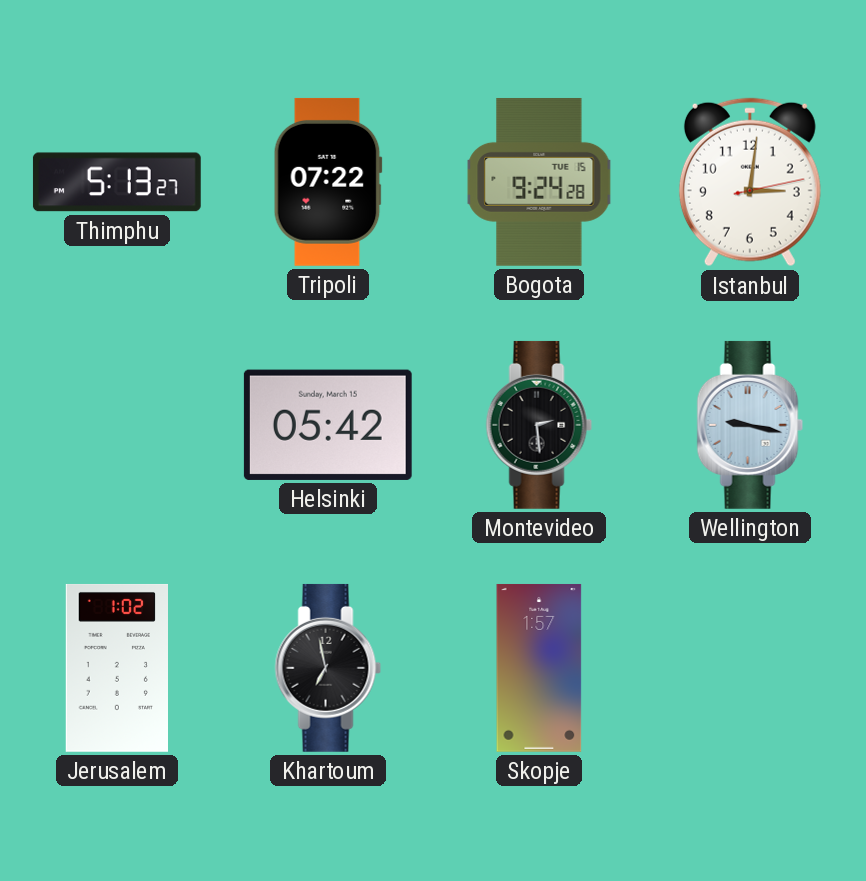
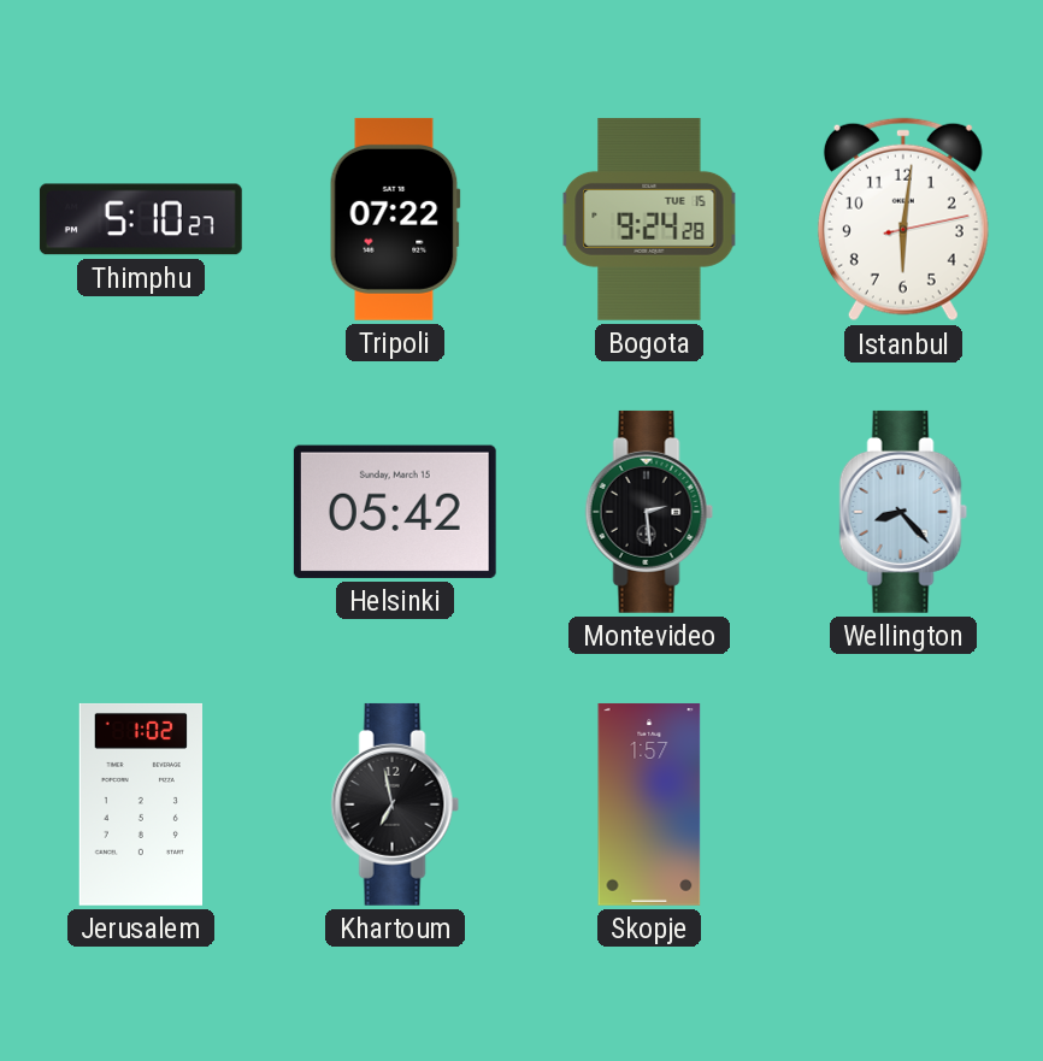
Thimphu: 5:13 -> 5:10
Istanbul: 3:01 -> 6:01
Wellington: 9:17 -> 8:23
